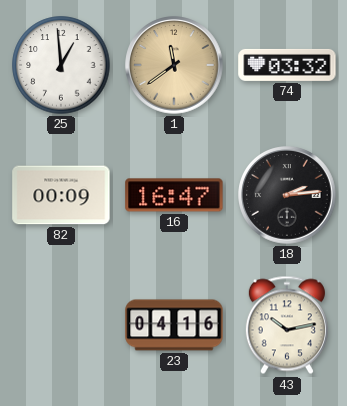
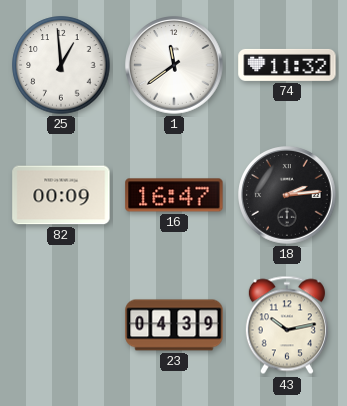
1 dial: champagne -> white
74: 03:32 -> 11:32
23: 04:16 -> 04:39
